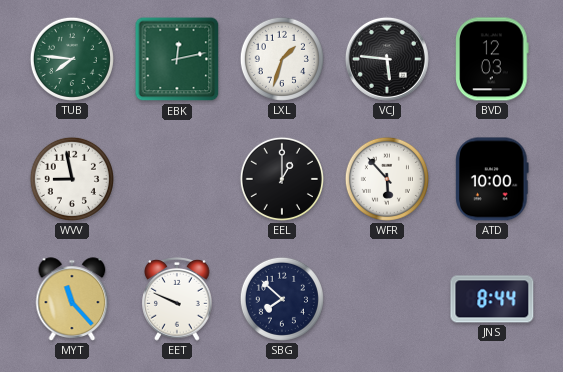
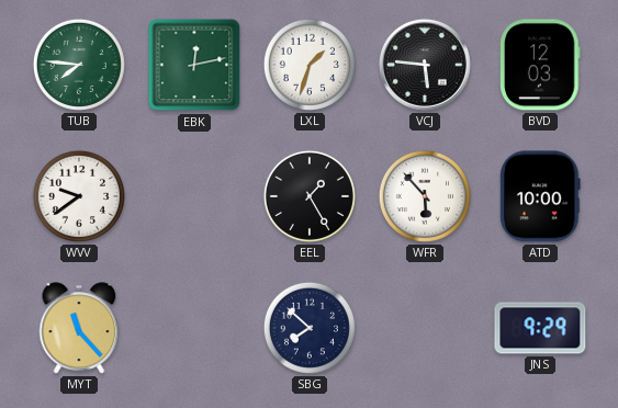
WVV: 8:58 -> 9:39
EEL: 1:00 -> 1:25
EET: 9:49 -> none
JNS: 8:44 -> 9:29
